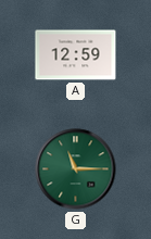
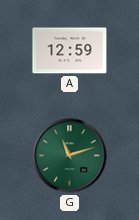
G: 11:15 -> 11:12
